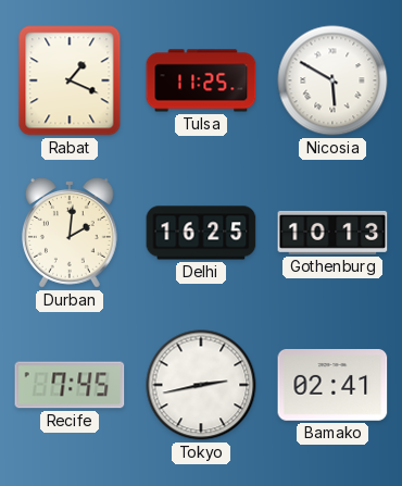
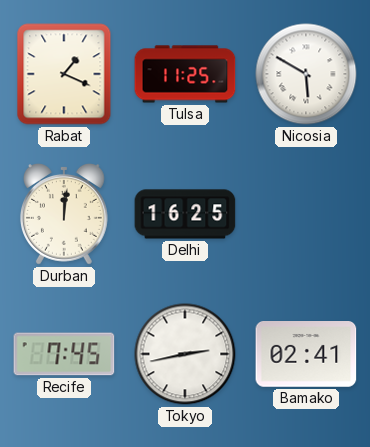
Durban: 2:01 -> 12:01
Gothenburg: 10:13 -> none
